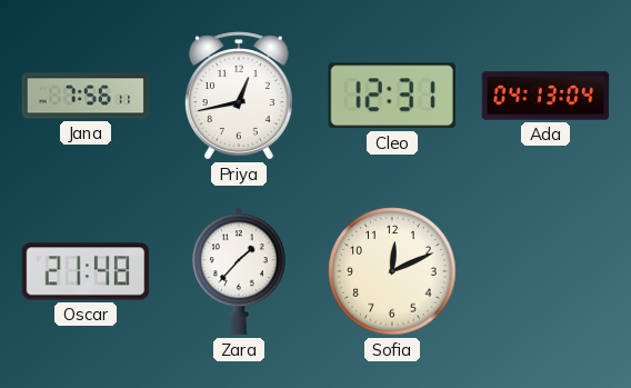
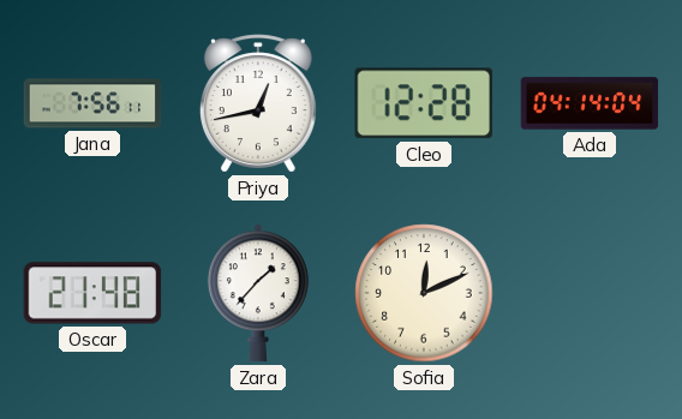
Cleo: 12:31 -> 12:28
Ada: 04:13 -> 04:14
